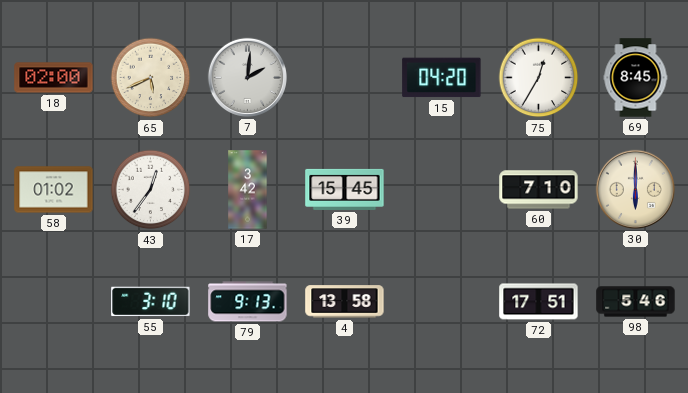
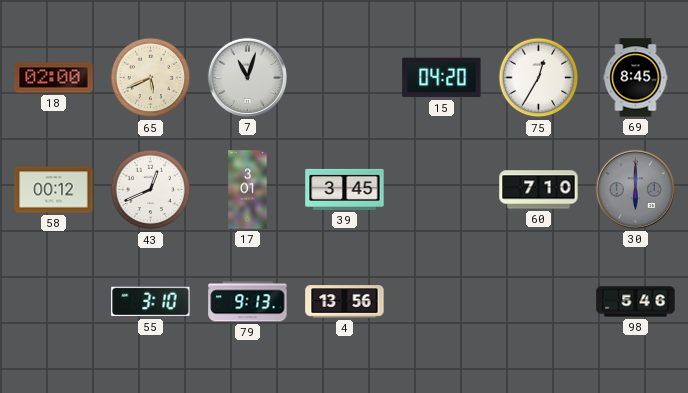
7: 2:01 -> 11:03
58: 01:02 -> 00:12
43: 12:36 -> 12:41
17: 3:42 -> 3:01
39: 15:45 -> 3:45
30 dial: cream -> grey
4: 13:58 -> 13:56
72: 17:51 -> none
